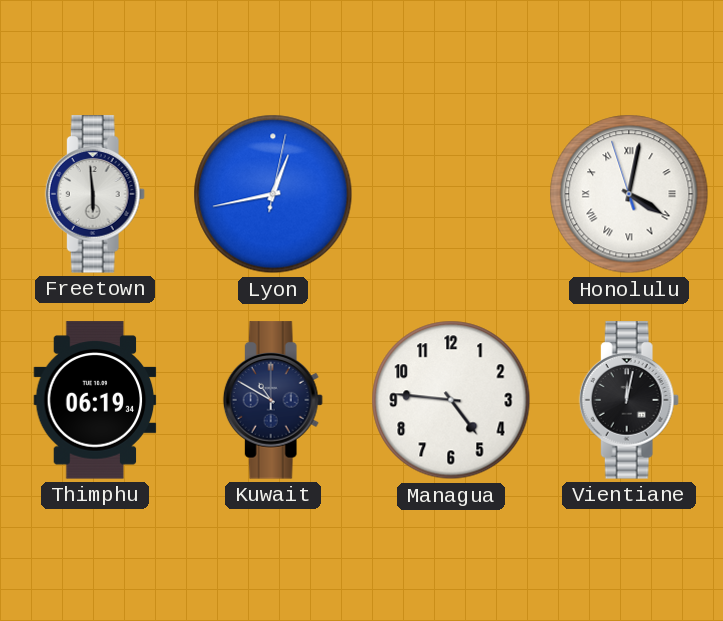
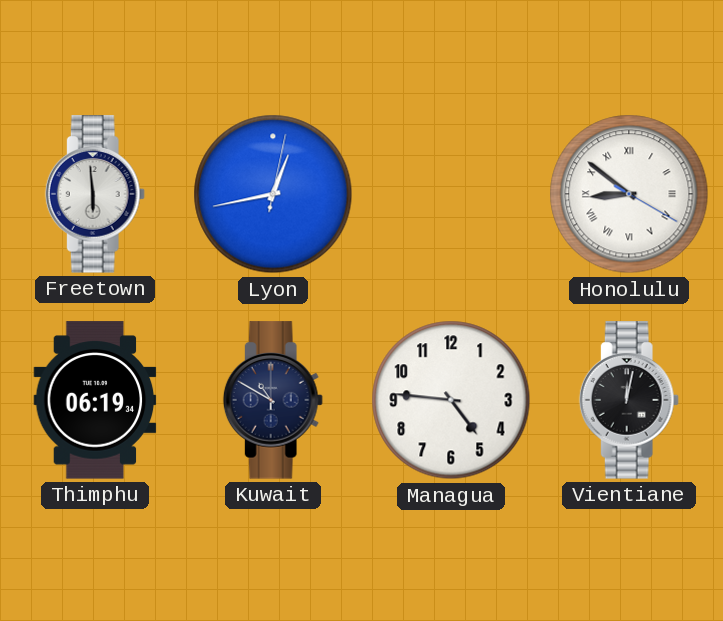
Honolulu: 4:01 -> 8:51
